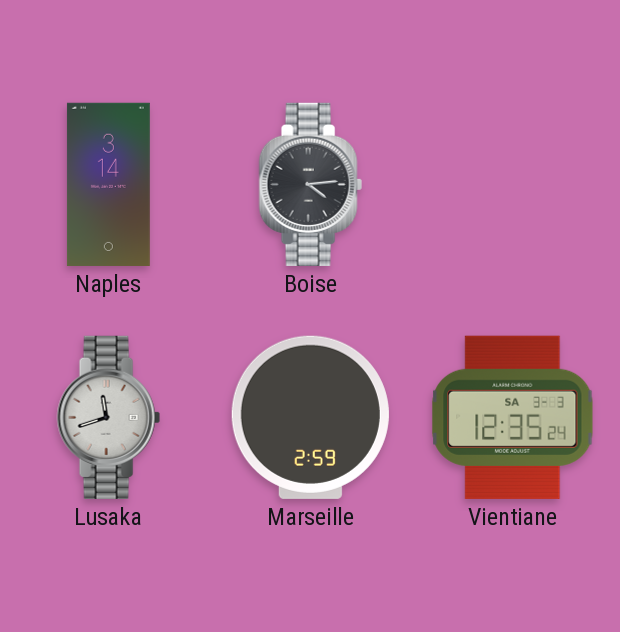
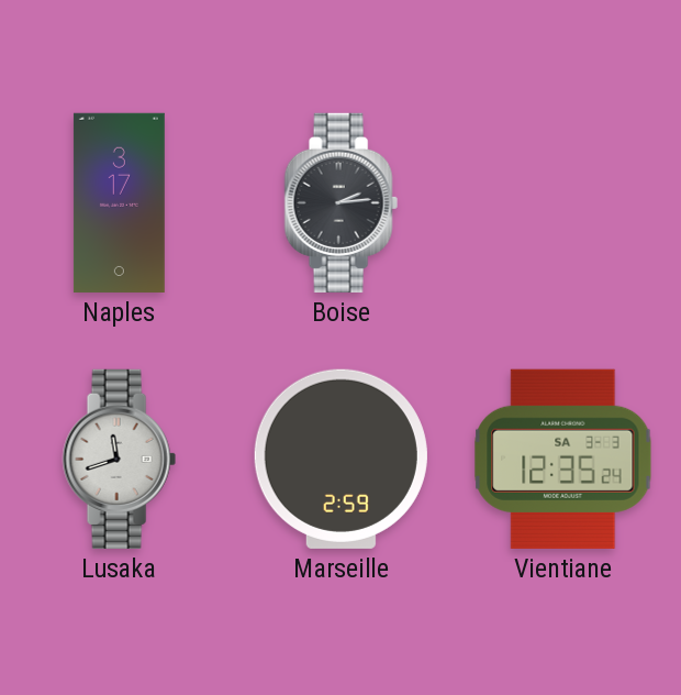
Naples: 3:14 -> 3:17
Boise: 4:14 -> 2:14
